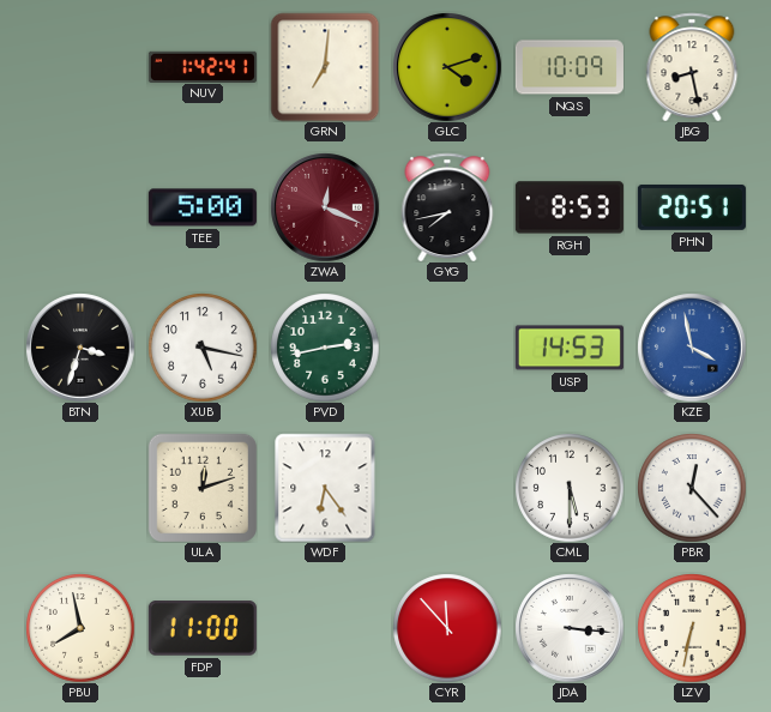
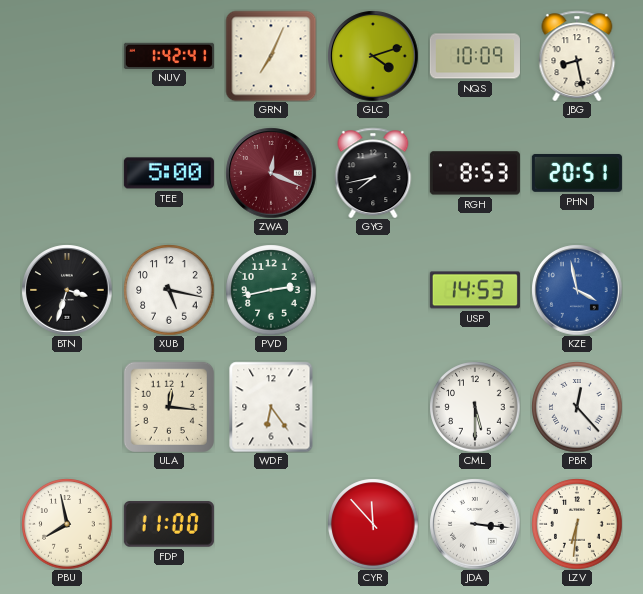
GRN: 7:01 -> 7:04
ULA: 12:12 -> 12:16
LZV: 6:32 -> 6:31
